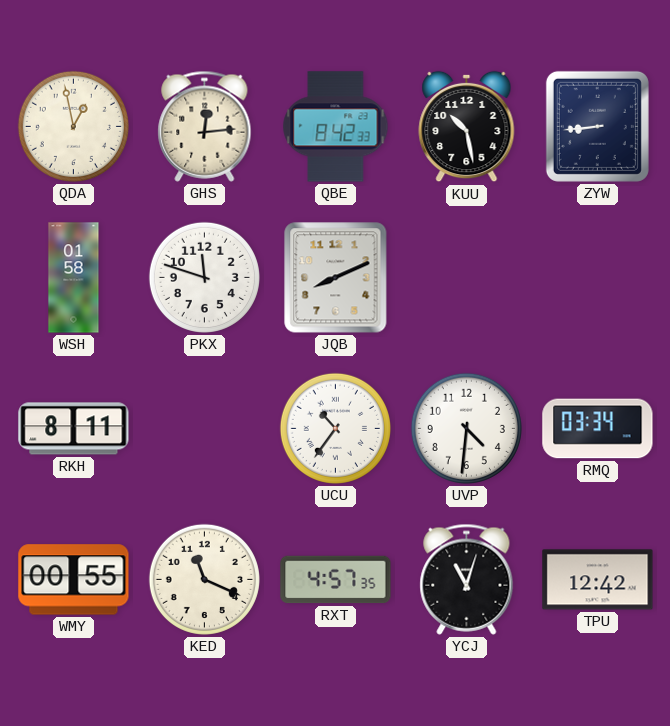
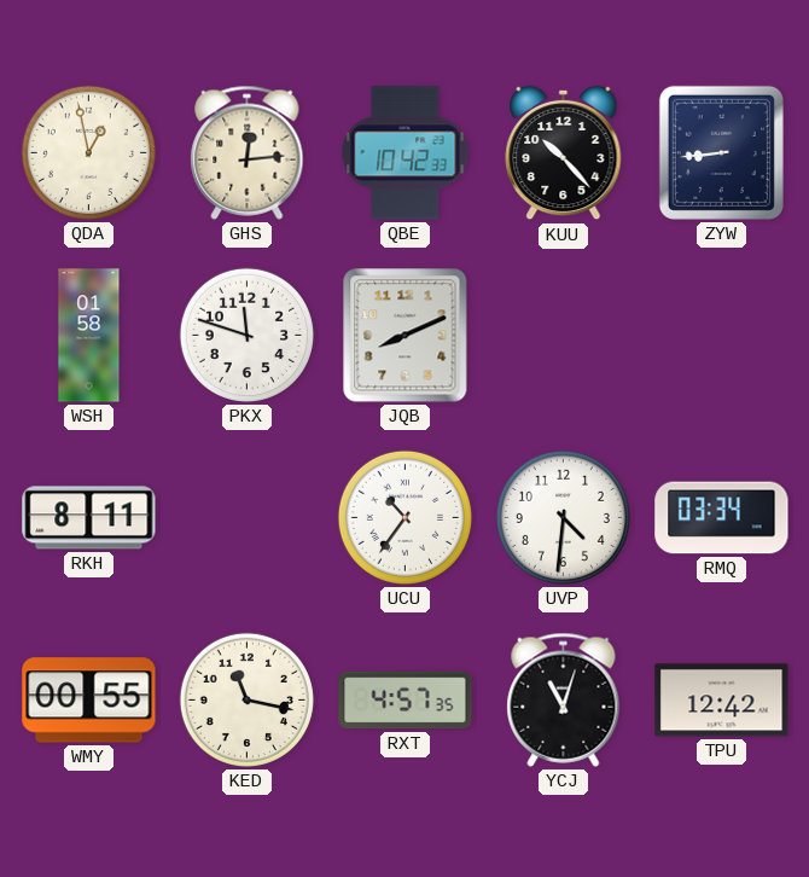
QBE: 8:42 -> 10:42
KUU: 10:28 -> 10:23
KED: 11:19 -> 11:17
